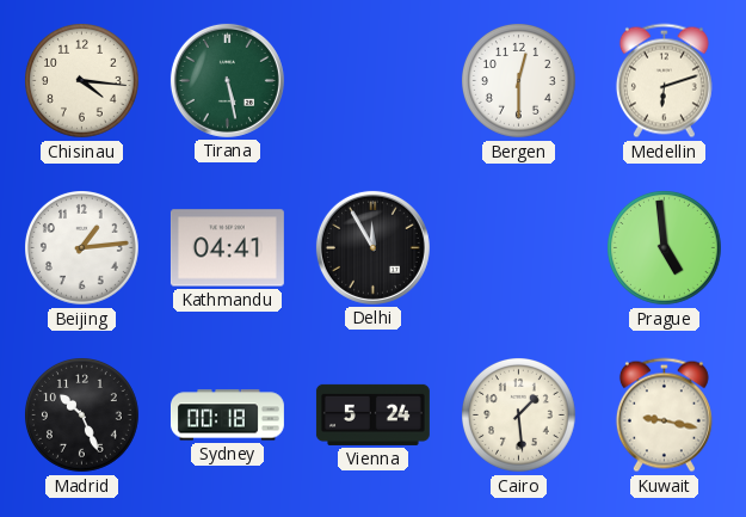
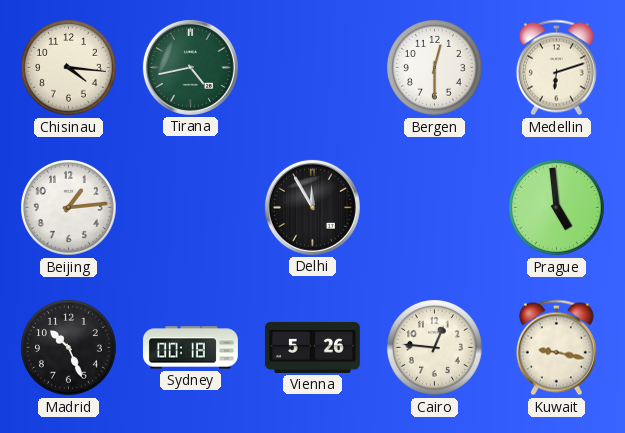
Tirana: 5:28 -> 4:43
Kathmandu: 04:41 -> none
Vienna: 5:24 -> 5:26
Cairo: 1:29 -> 12:46
